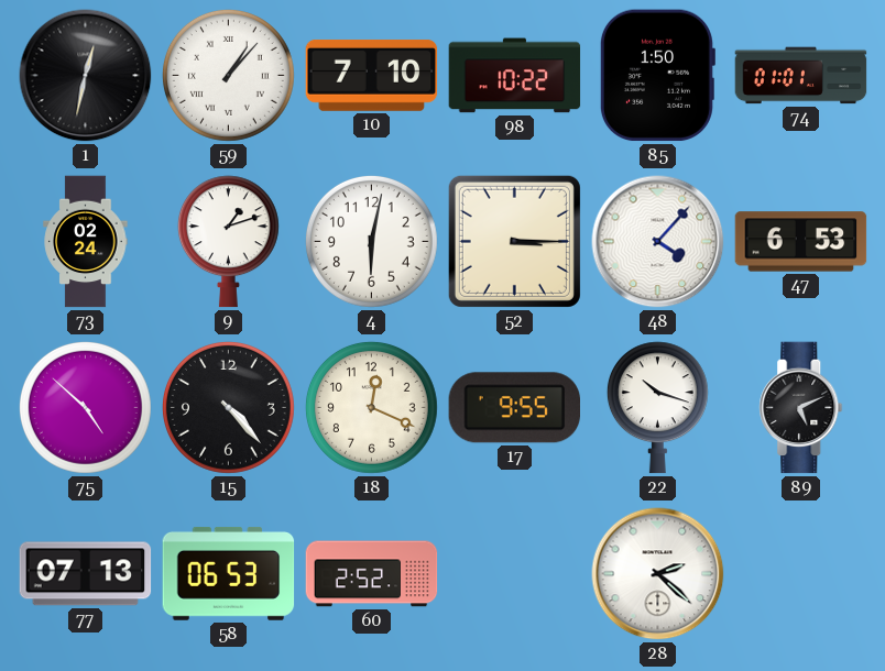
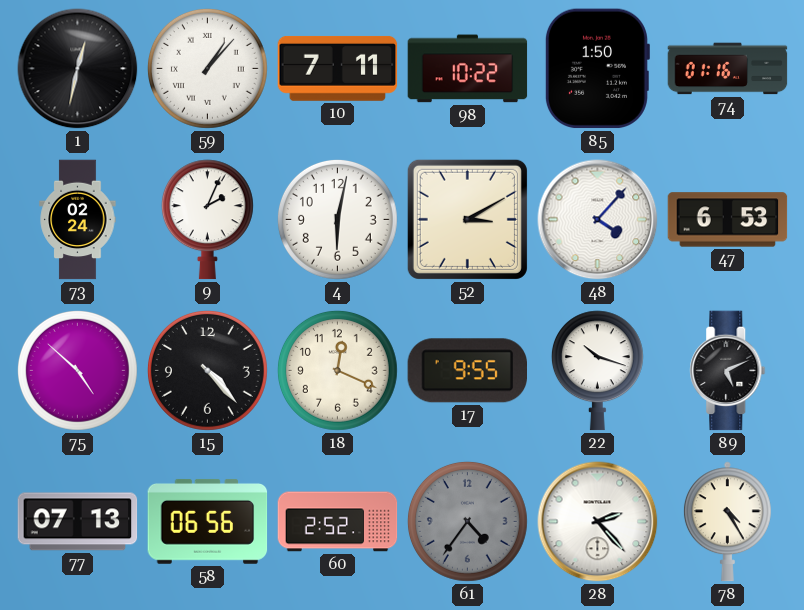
10: 7:10 -> 7:11
74: 01:01 -> 01:16
9: 1:12 -> 2:04
52: 3:15 -> 3:10
58: 06:53 -> 06:56
61: none -> 4:36
28: 2:22 -> 2:23
78: none -> 4:25
